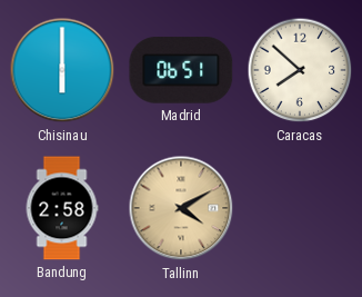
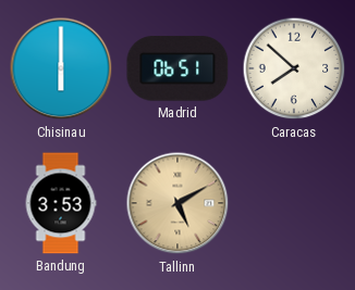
Bandung: 2:58 -> 3:53
Tallinn: 4:10 -> 5:10
